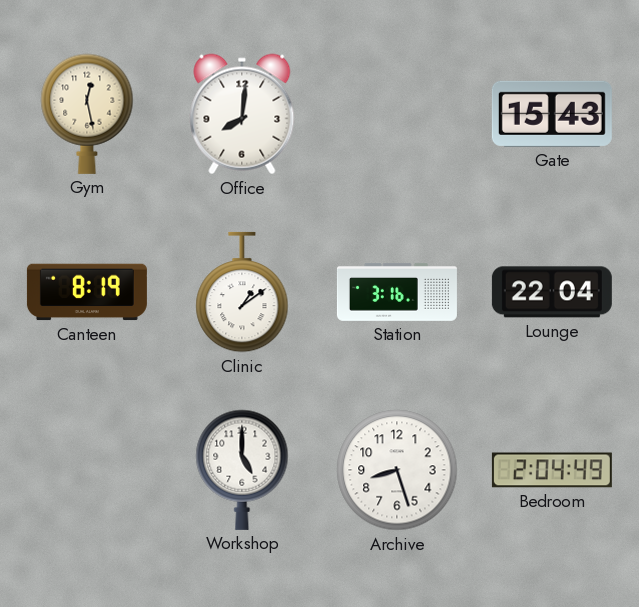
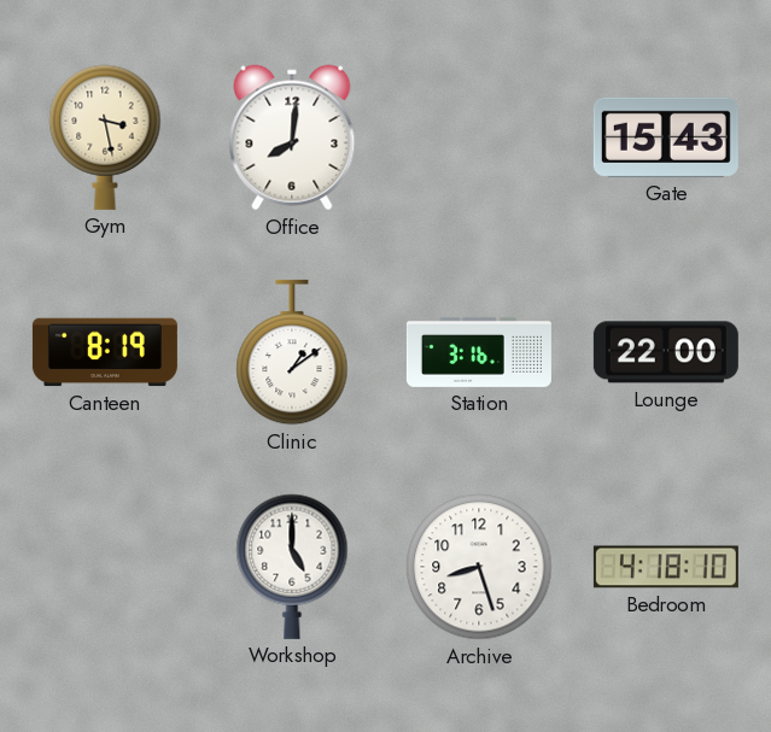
Gym: 12:28 -> 3:28
Lounge: 22:04 -> 22:00
Bedroom: 2:04 -> 4:18
